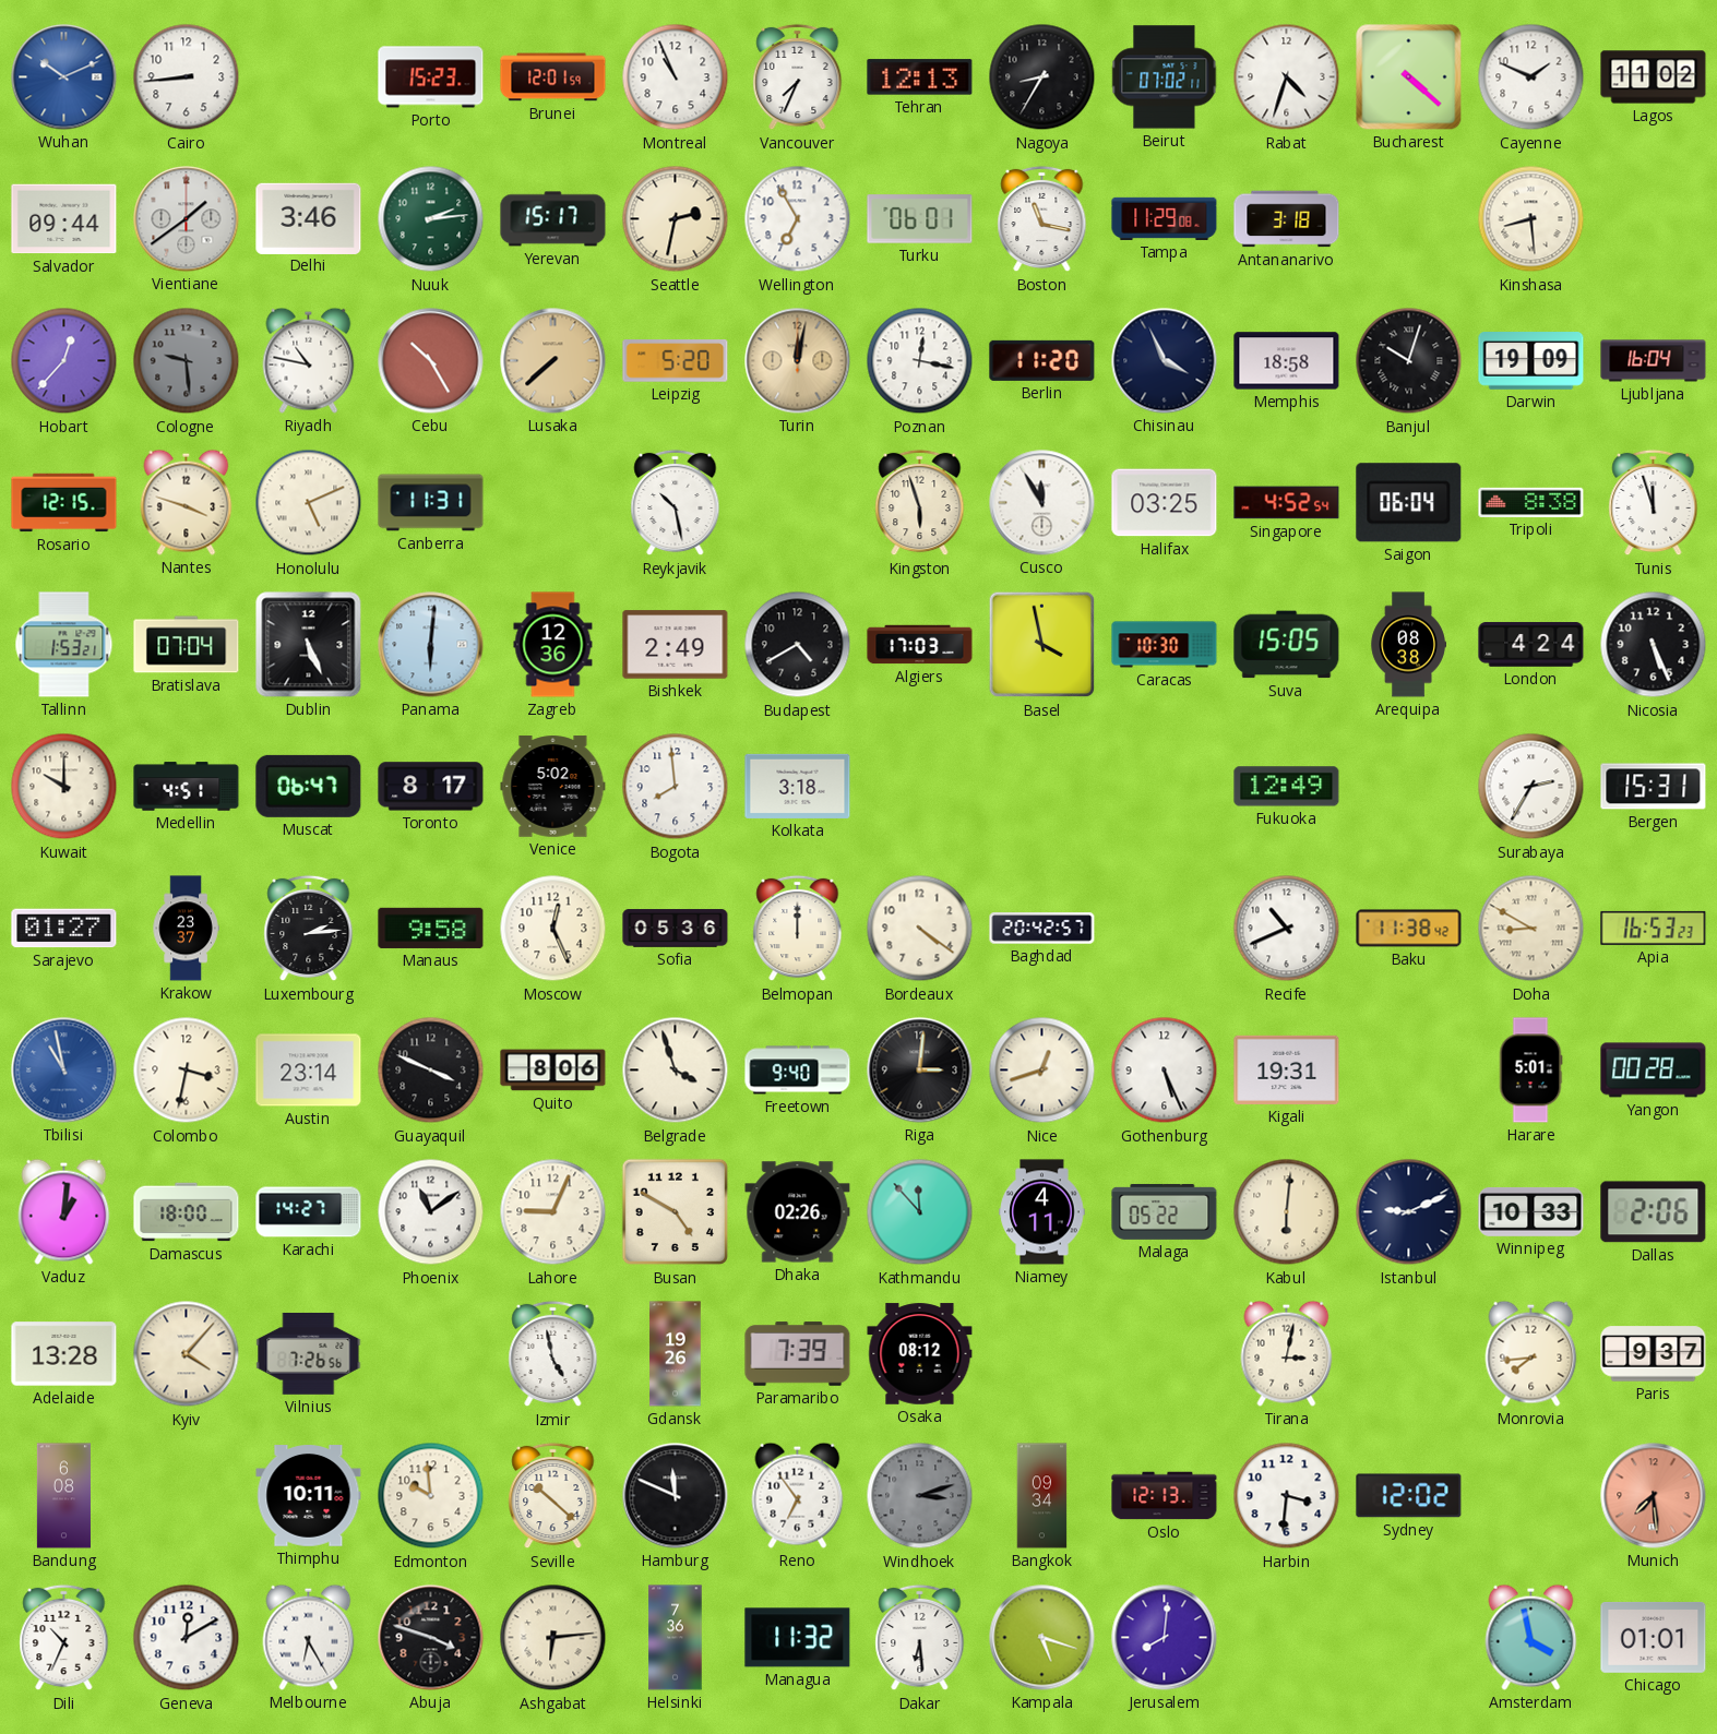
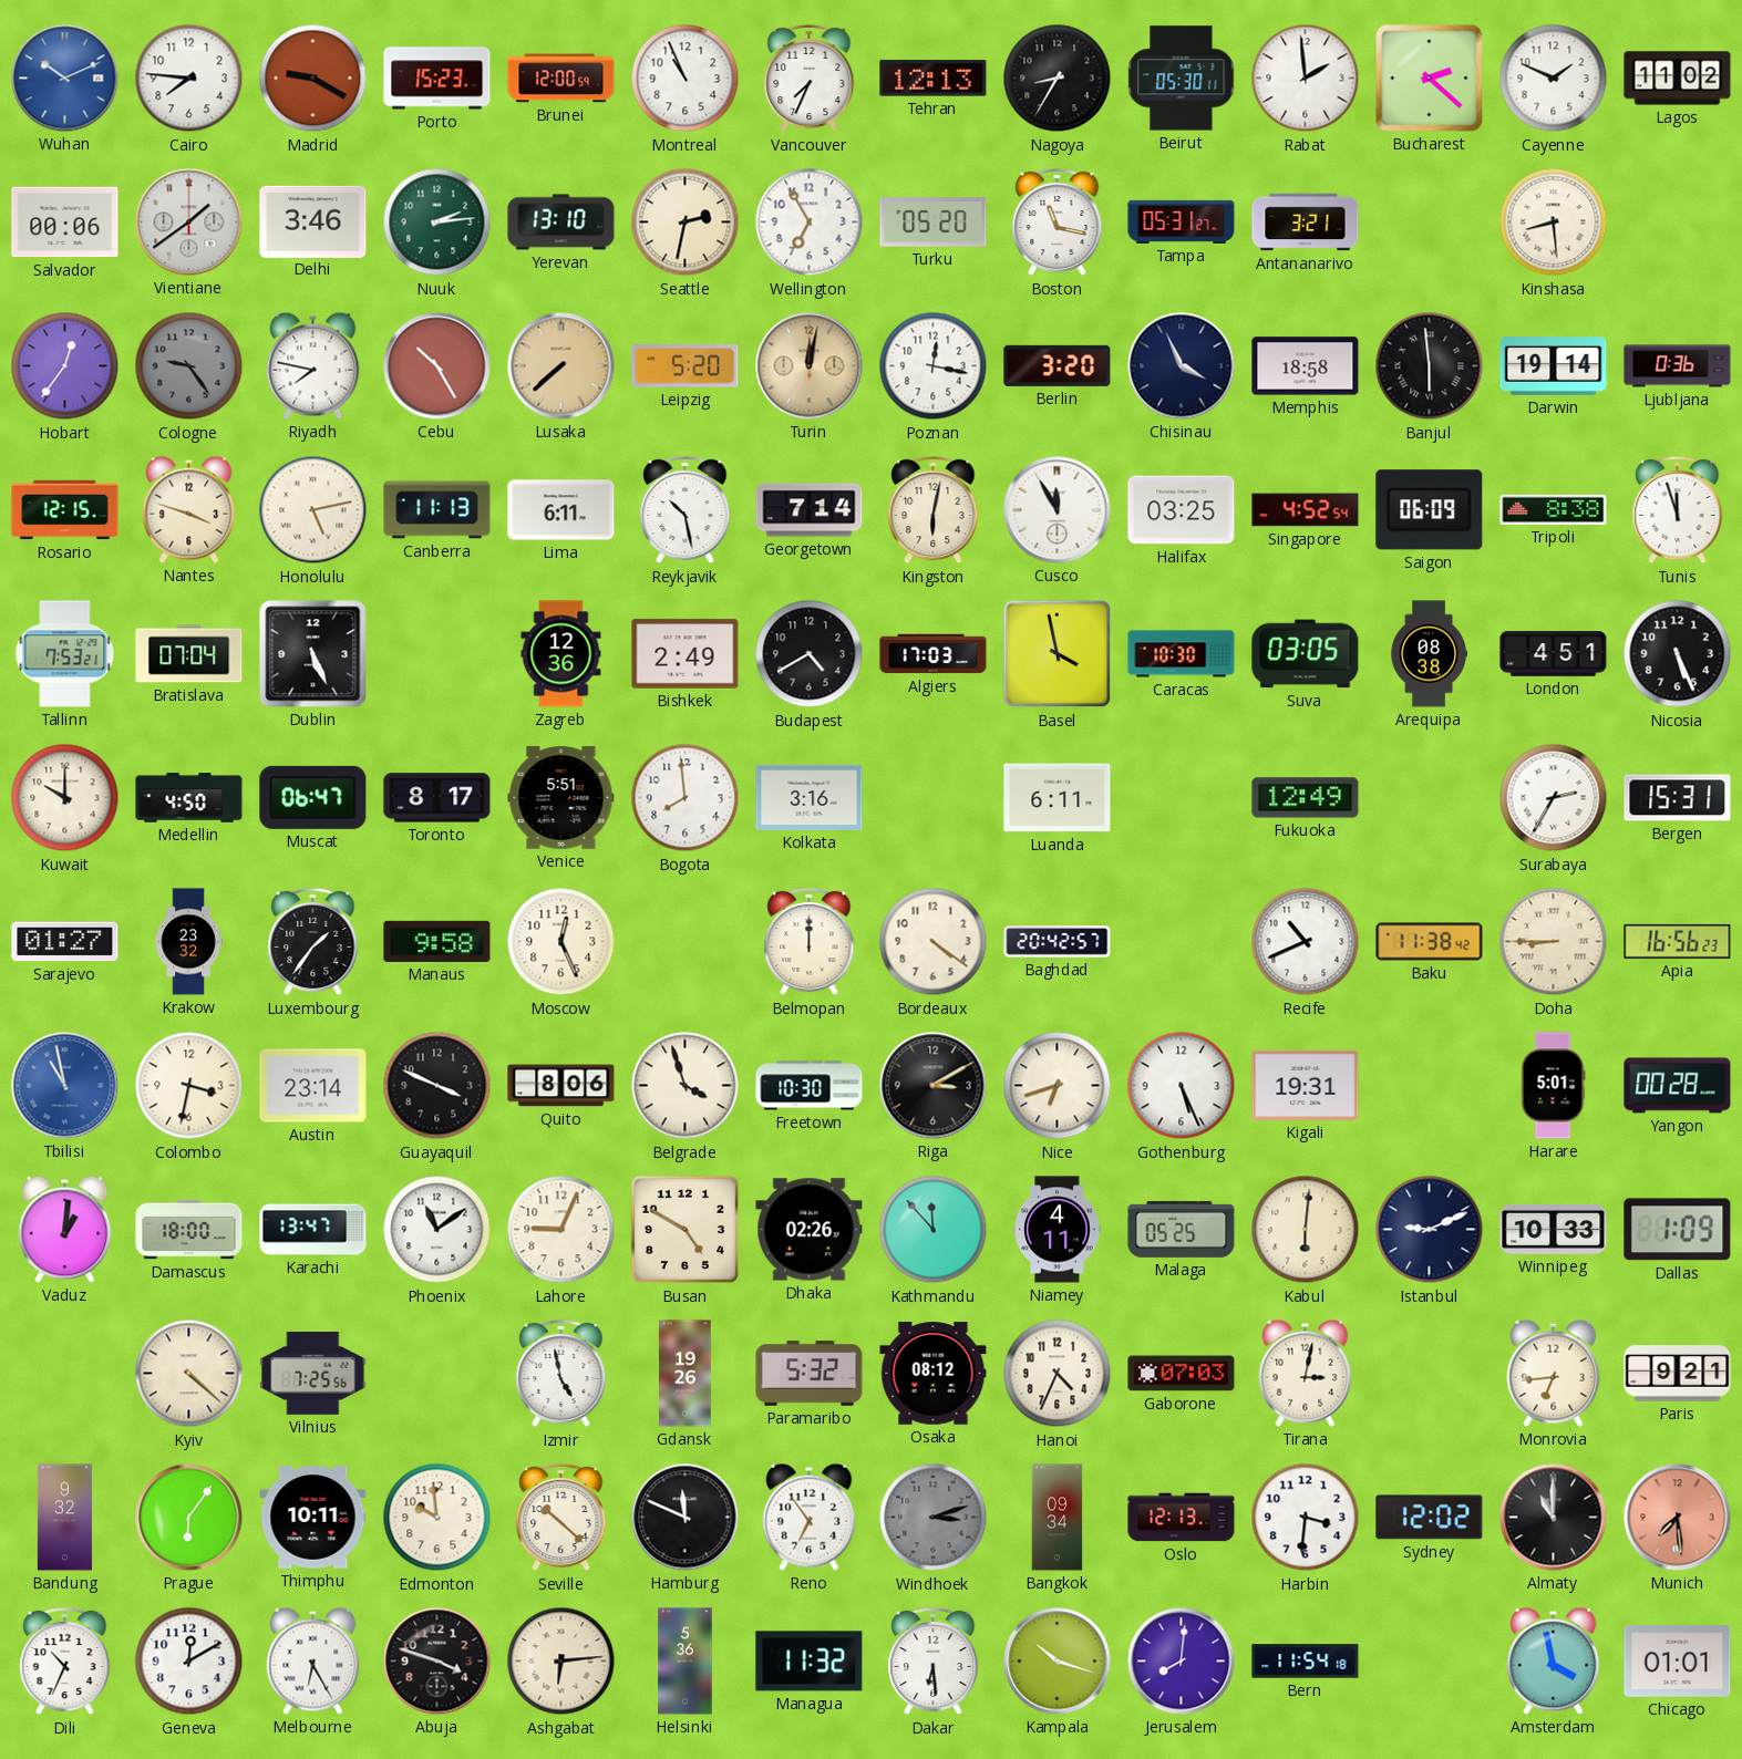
Cairo: 8:44 -> 7:46
Madrid: none -> 9:20
Brunei: 12:01 -> 12:00
Beirut: 07:02 -> 05:30
Rabat: 4:33 -> 1:59
Bucharest: 4:22 -> 2:22
Salvador: 09:44 -> 00:06
Yerevan: 15:17 -> 13:10
Turku: 06:01 -> 05:20
Tampa: 11:29 -> 05:31
Antananarivo: 3:18 -> 3:21
Hobart: 12:37 -> 12:36
Cologne: 9:29 -> 9:24
Riyadh: 10:47 -> 7:47
Berlin: 11:20 -> 3:20
Banjul: 10:03 -> 5:59
Darwin: 19:09 -> 19:14
Ljubljana: 16:04 -> 0:36
Honolulu: 5:11 -> 5:13
Canberra: 11:31 -> 11:13
Lima: none -> 6:11
Georgetown: none -> 7:14
Kingston: 5:57 -> 6:02
Saigon: 06:04 -> 06:09
Tallinn: 1:53 -> 7:53
Panama: 6:01 -> none
Suva: 15:05 -> 03:05
London: 4:24 -> 4:51
Medellin: 4:51 -> 4:50
Venice: 5:02 -> 5:51
Kolkata: 3:18 -> 3:16
Luanda: none -> 6:11
Krakow: 23:37 -> 23:32
Luxembourg: 2:14 -> 1:36
Sofia: 05:36 -> none
Doha: 8:50 -> 8:45
Apia: 16:53 -> 16:56
Freetown: 9:40 -> 10:30
Riga: 3:01 -> 3:10
Nice: 12:42 -> 6:42
Karachi: 14:27 -> 13:47
Malaga: 05:22 -> 05:25
Dallas: 2:06 -> 1:09
Adelaide: 13:28 -> none
Kyiv: 4:07 -> 4:22
Vilnius: 7:26 -> 7:25
Paramaribo: 7:39 -> 5:32
Hanoi: none -> 4:34
Gaborone: none -> 07:03
Monrovia: 7:44 -> 6:44
Paris: 9:37 -> 9:21
Bandung: 6:08 -> 9:32
Prague: none -> 6:06
Almaty: none -> 11:00
Helsinki: 7:36 -> 5:36
Kampala: 5:18 -> 10:18
Bern: none -> 11:54
